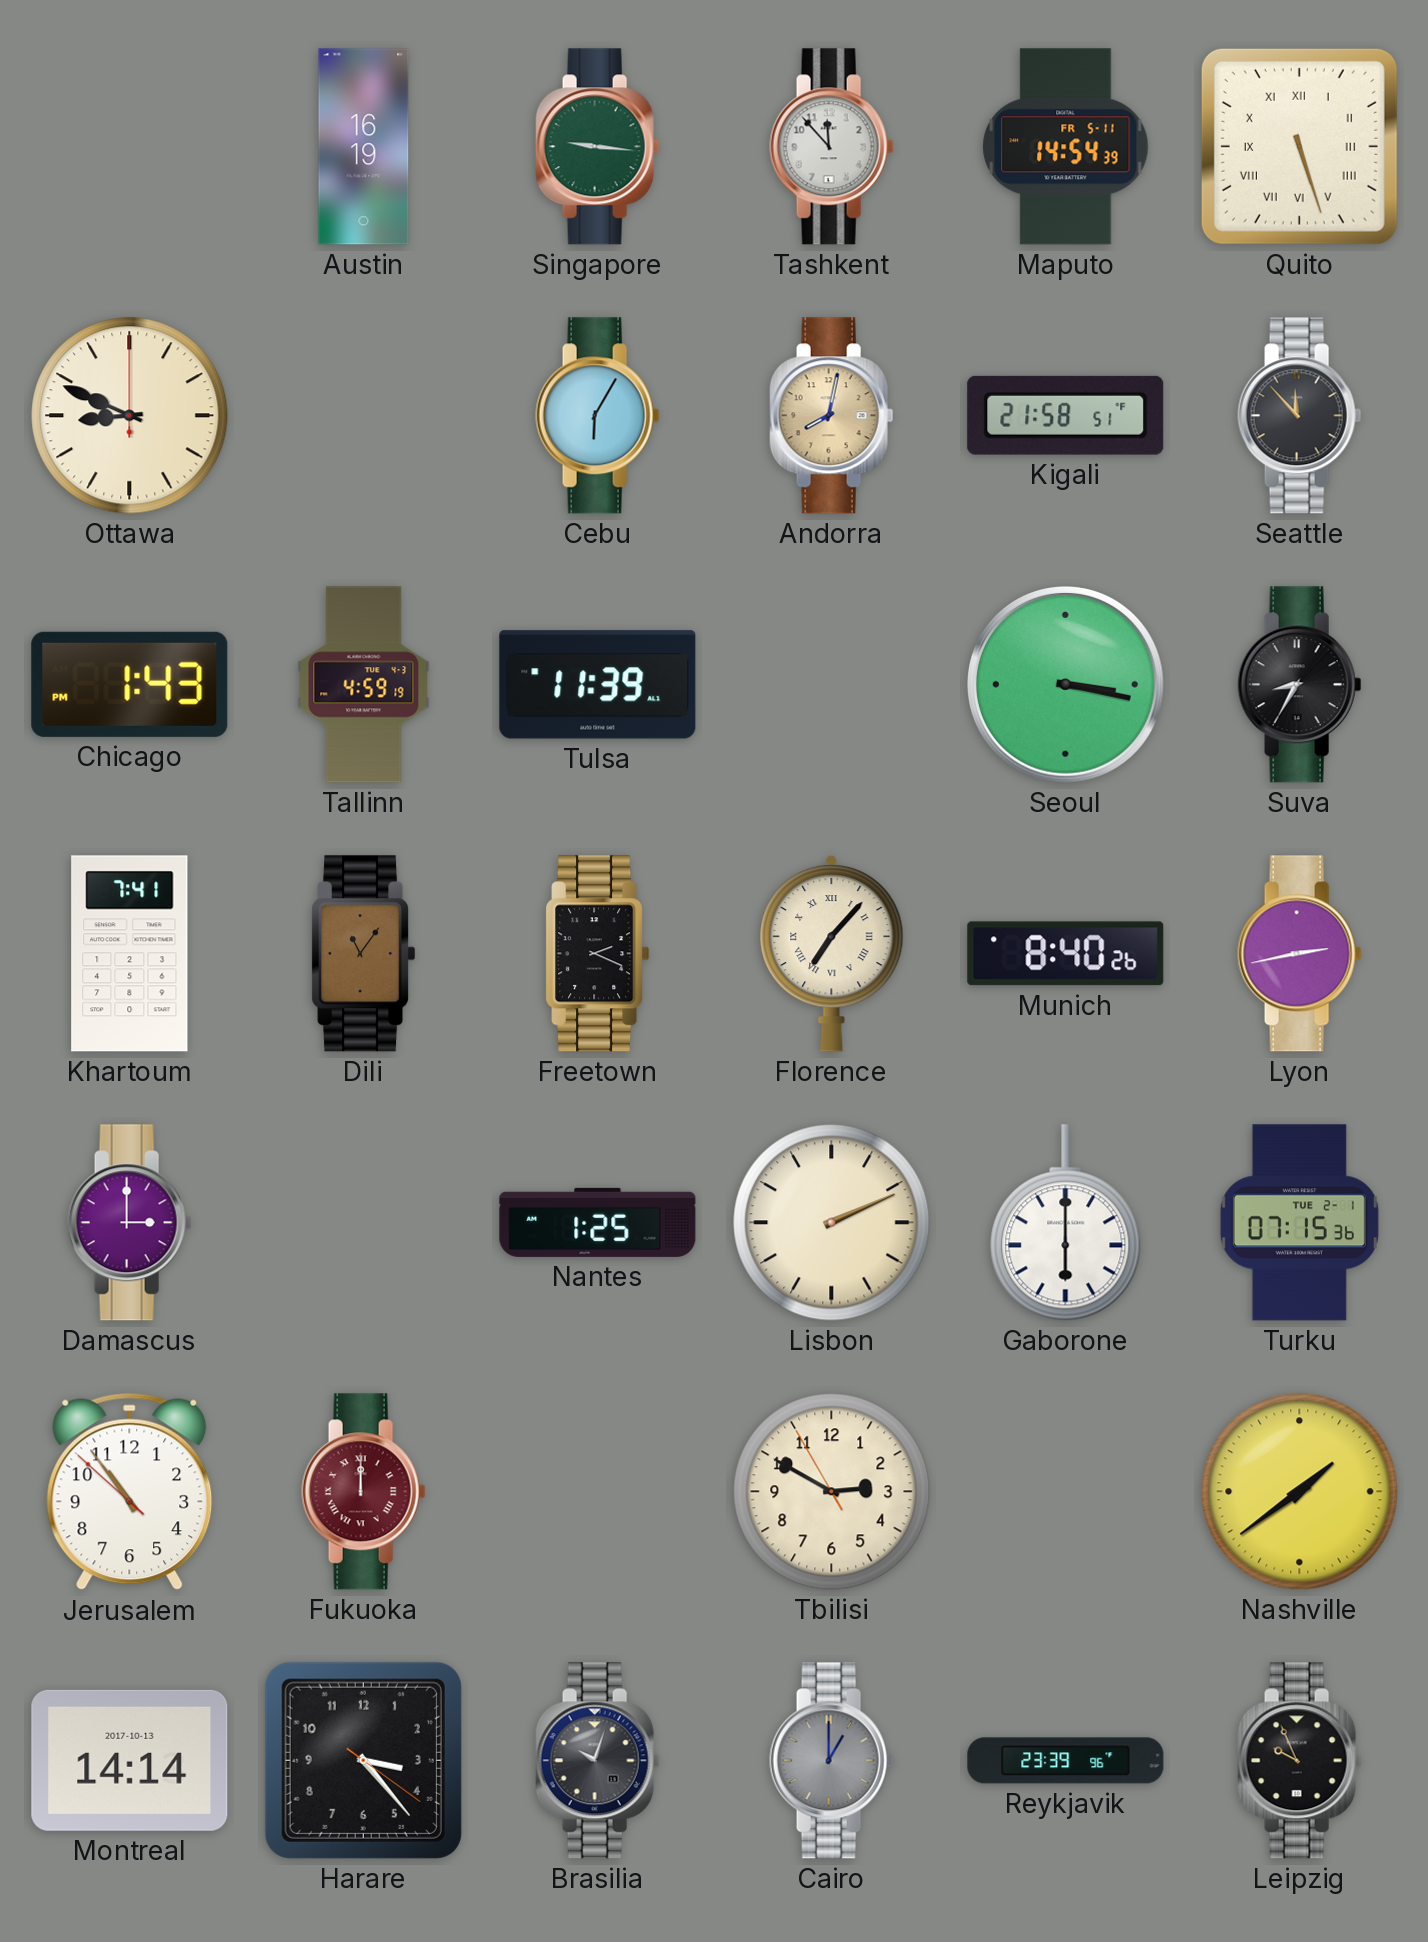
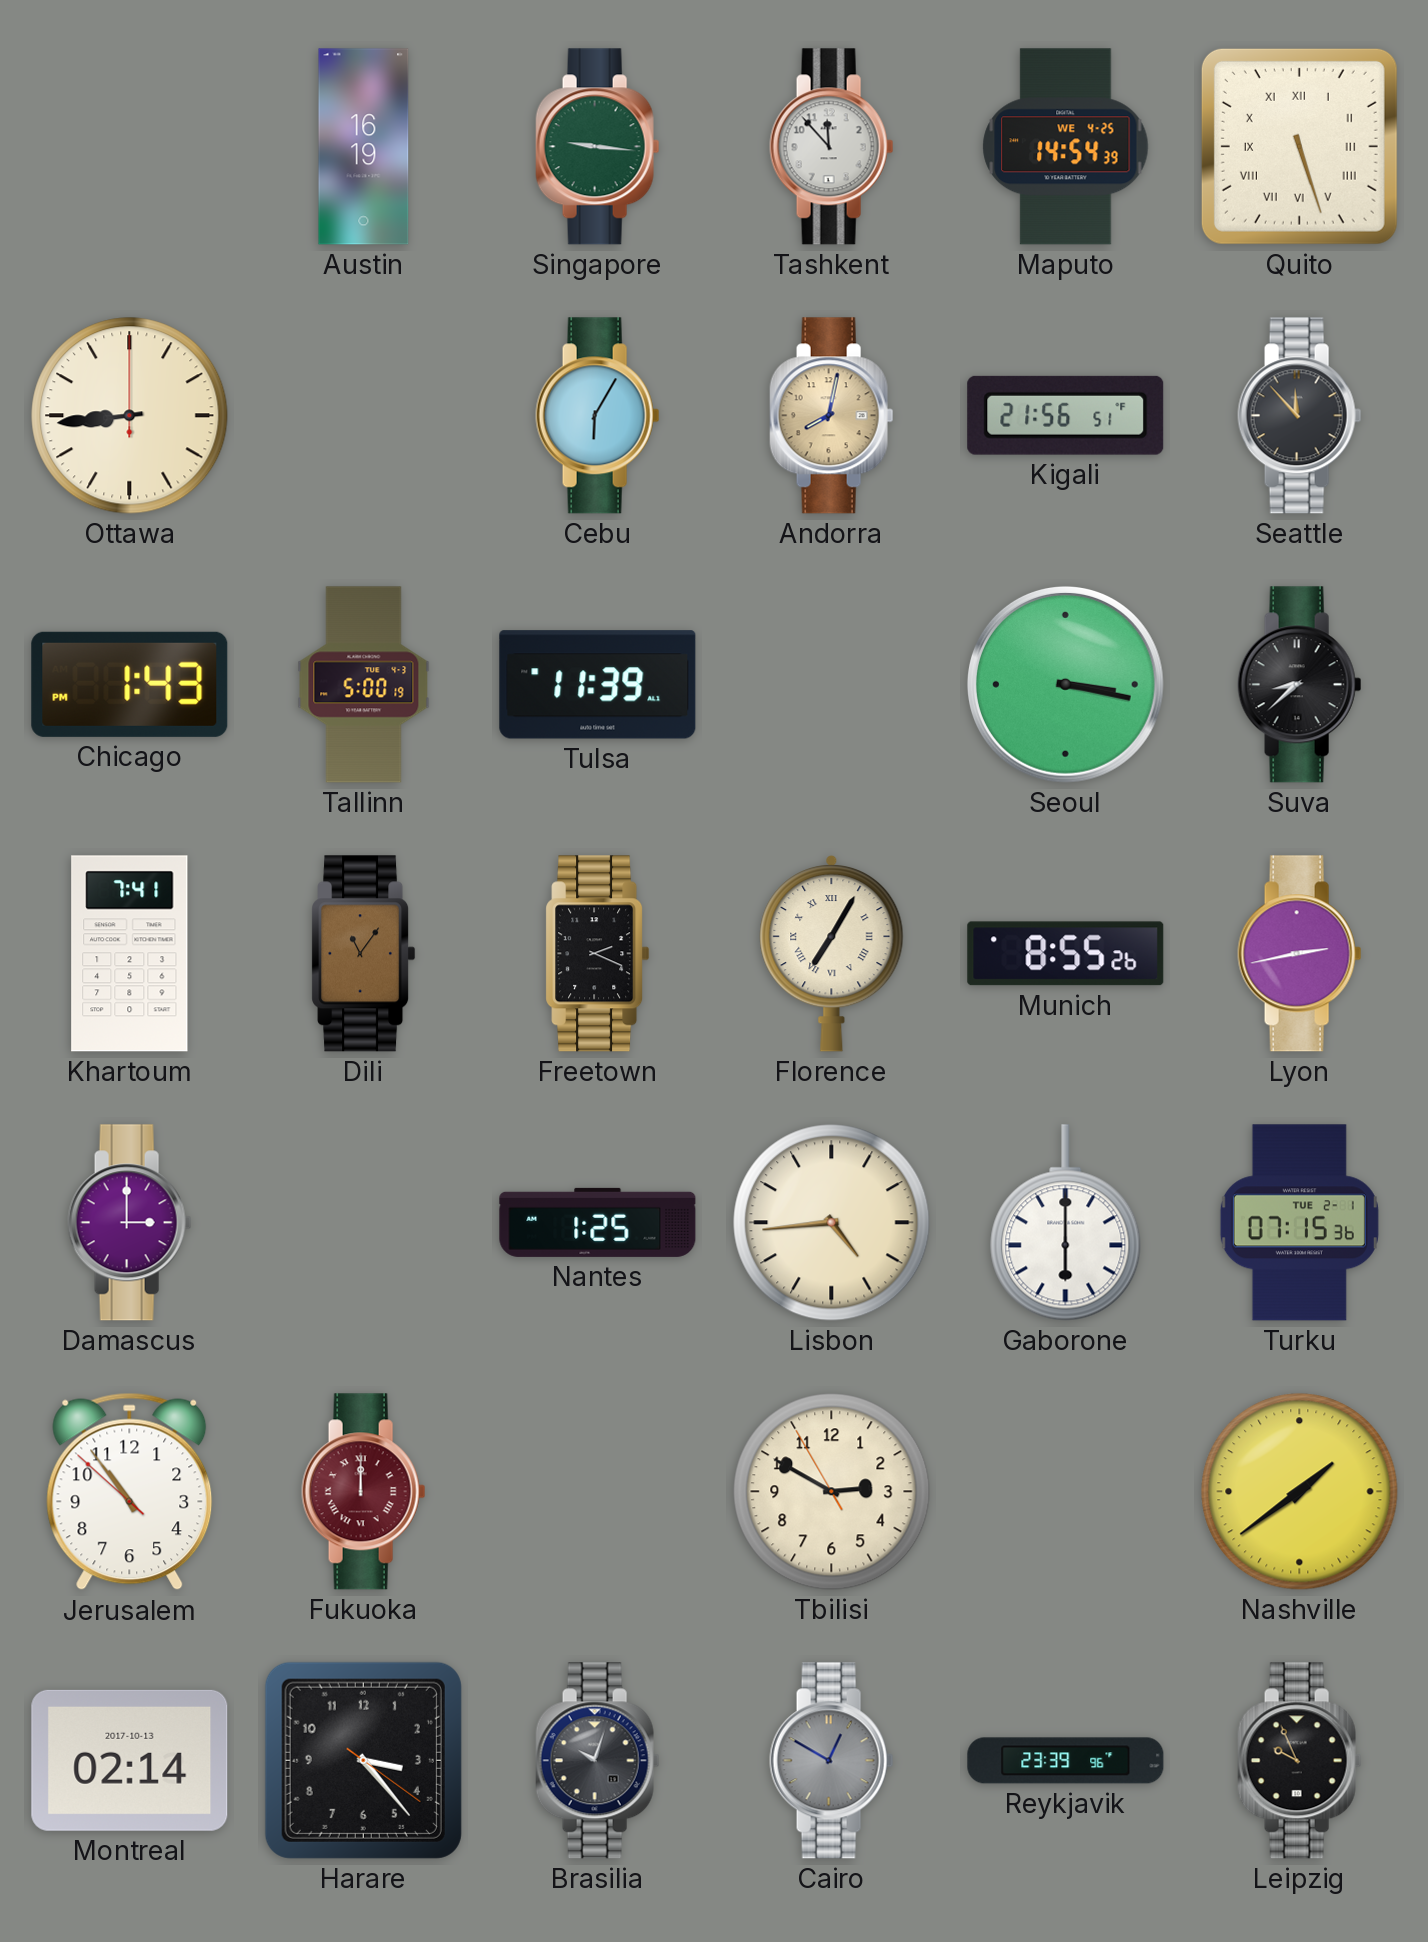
Maputo date: FR 5-11 -> WE 4-25
Ottawa: 8:49 -> 8:44
Kigali: 21:58 -> 21:56
Tallinn: 4:59 -> 5:00
Suva: 8:35 -> 8:38
Florence: 7:07 -> 7:05
Munich: 8:40 -> 8:55
Lisbon: 2:11 -> 4:44
Montreal: 14:14 -> 02:14
Cairo: 1:00 -> 12:50
